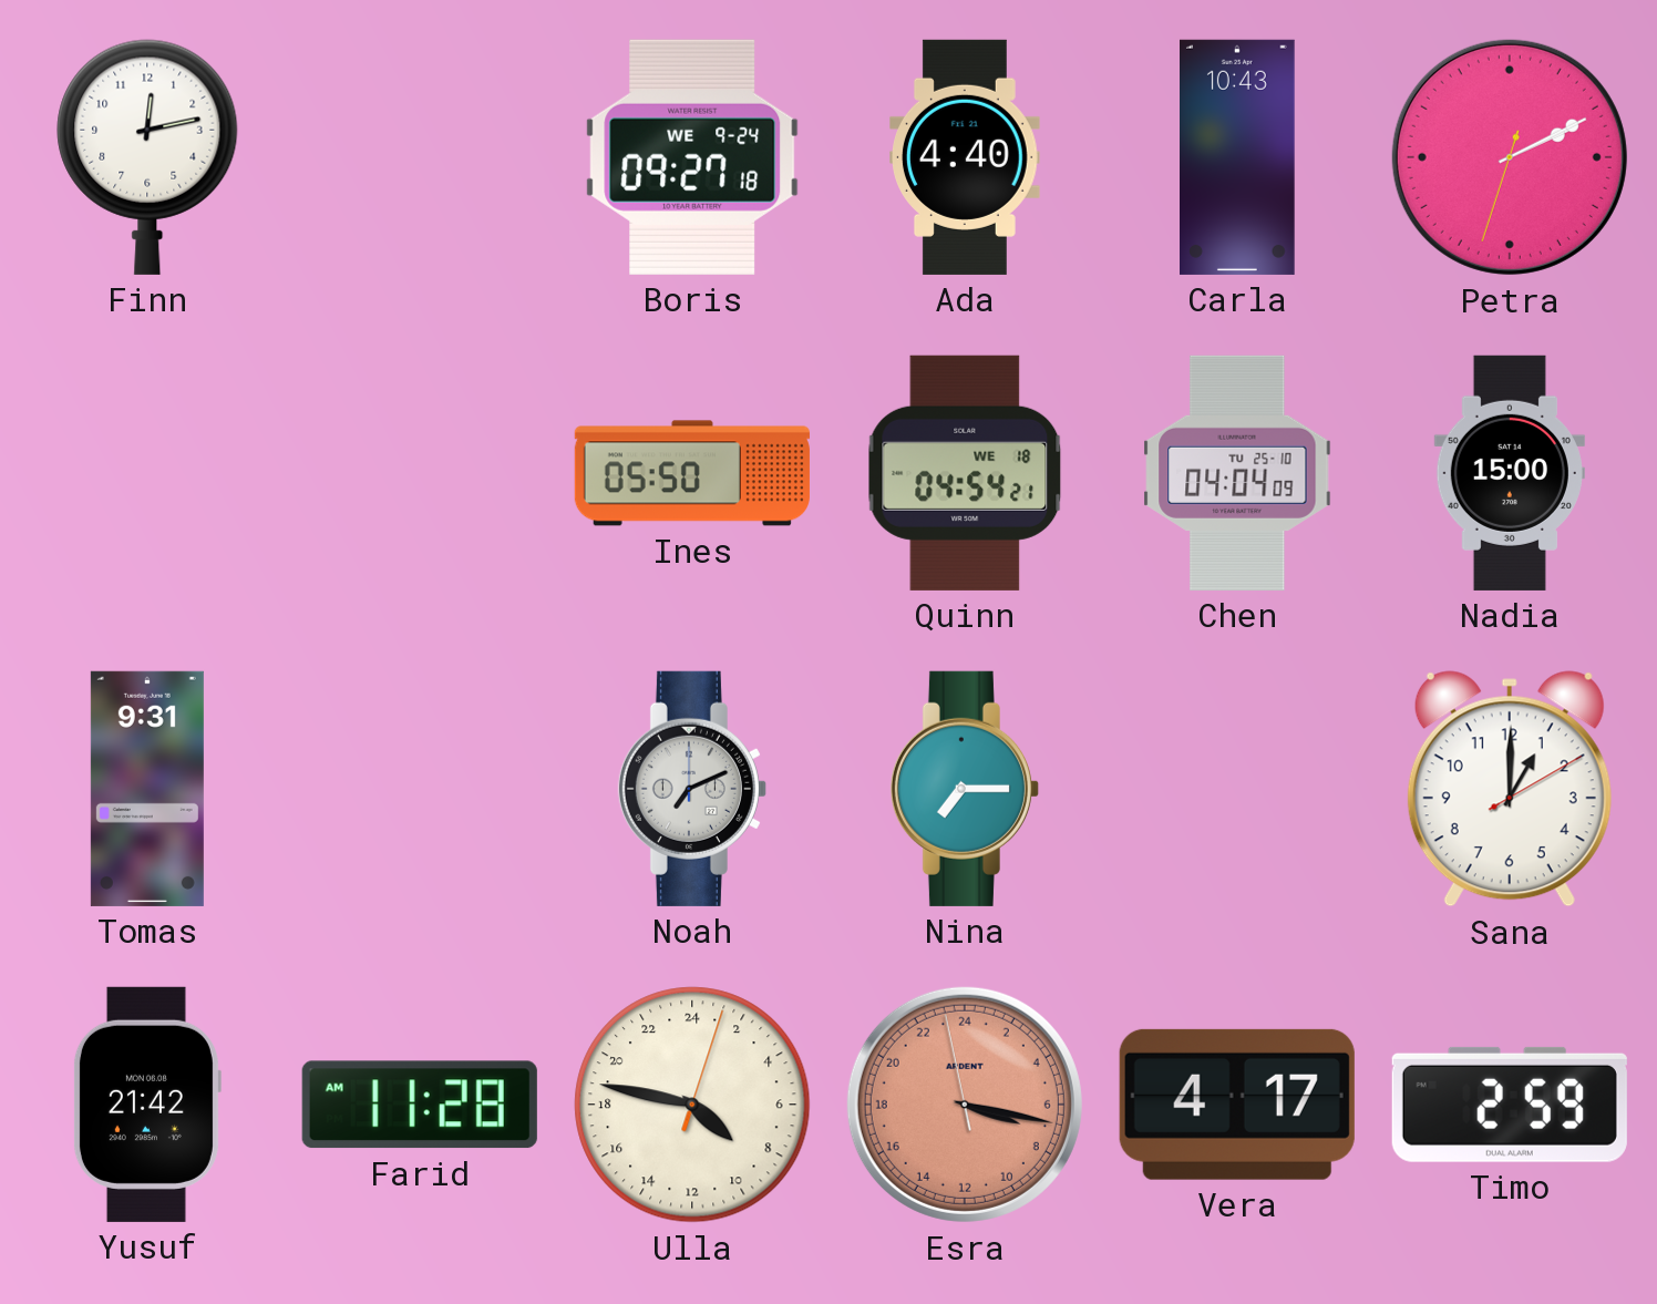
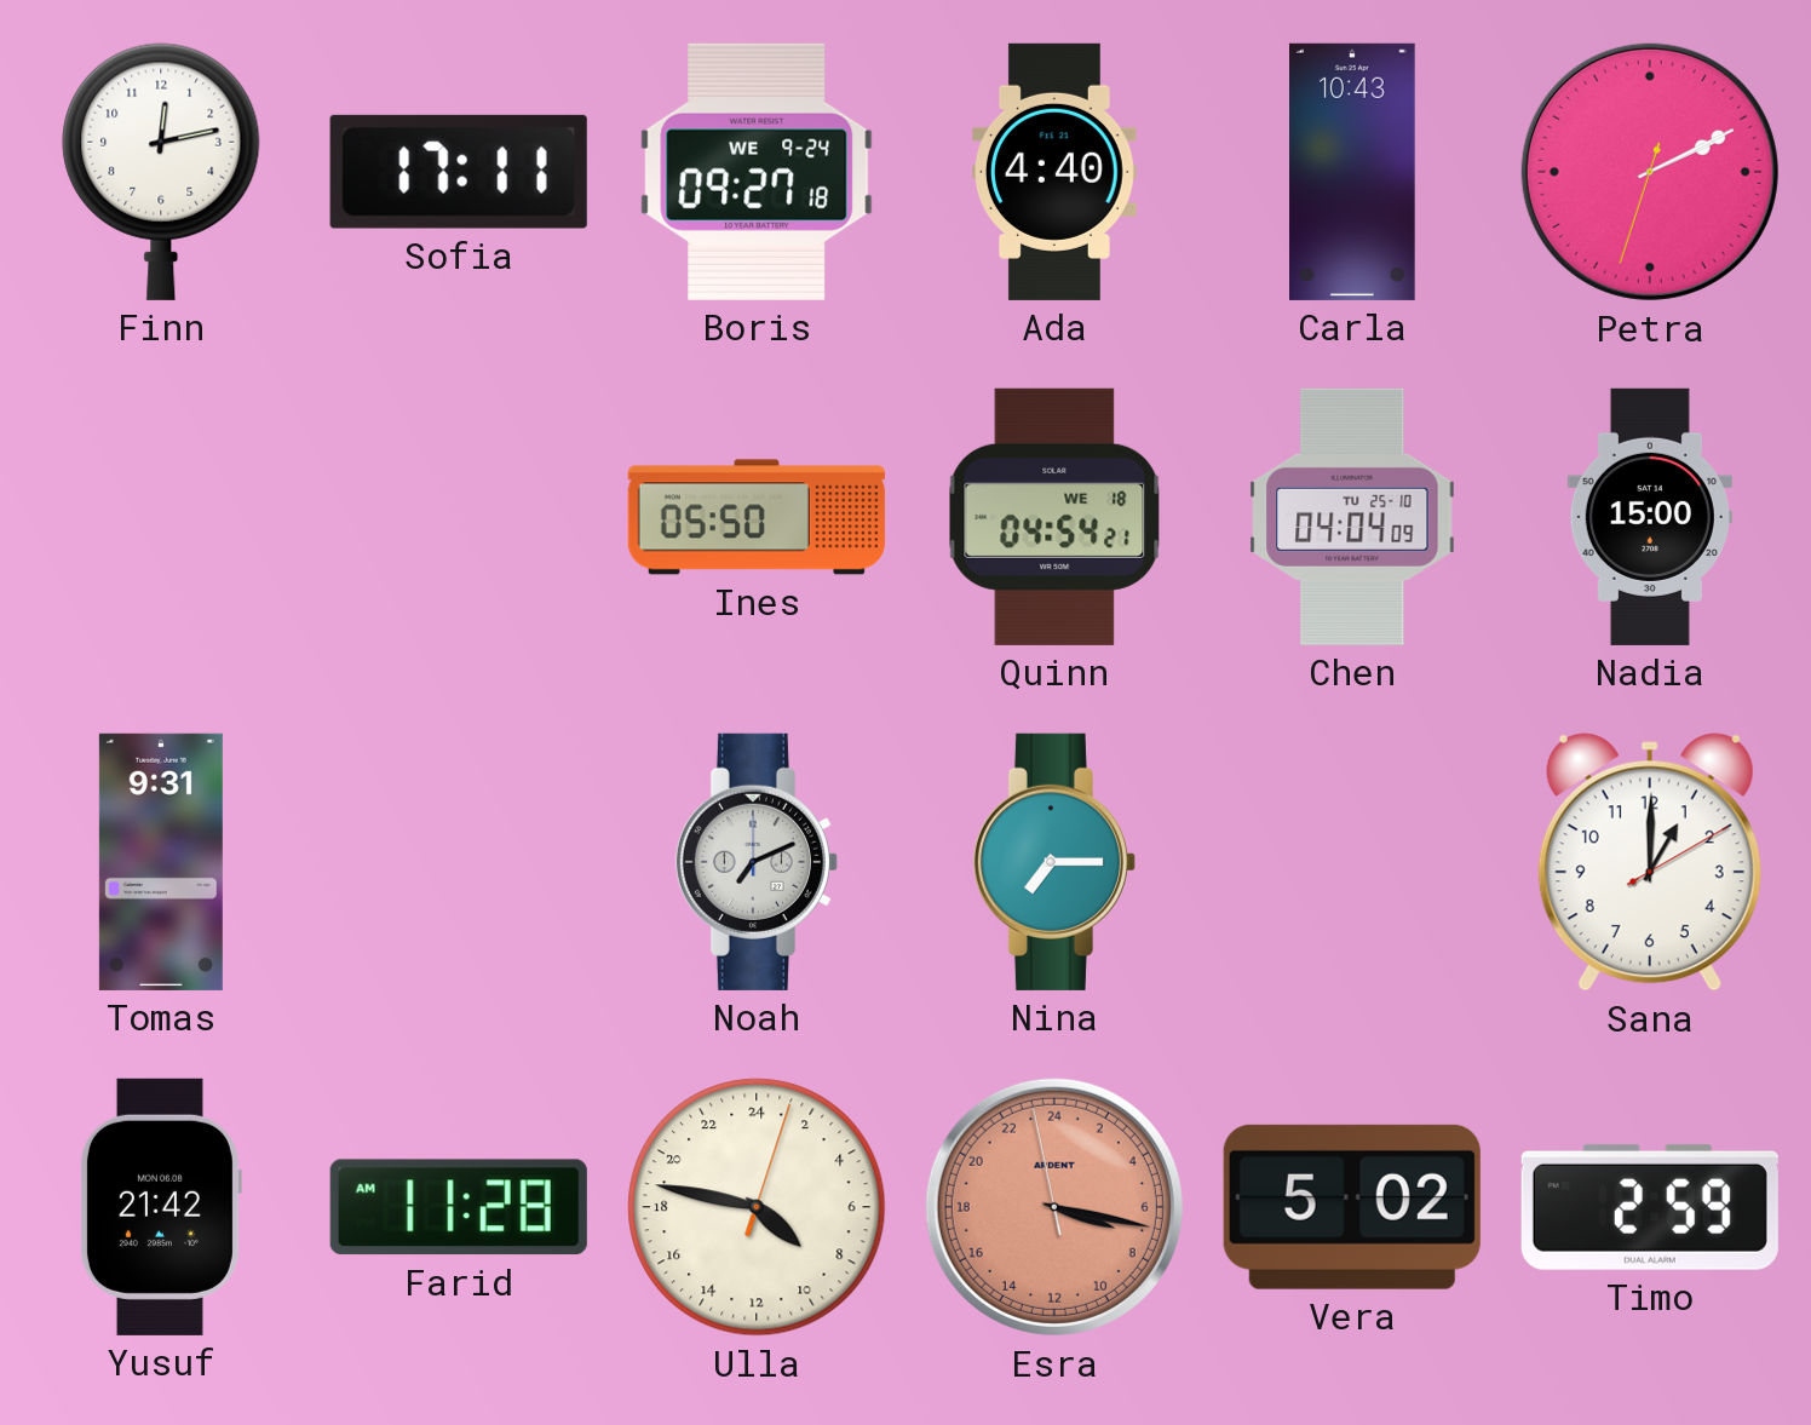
Sofia: none -> 17:11
Vera: 4:17 -> 5:02
